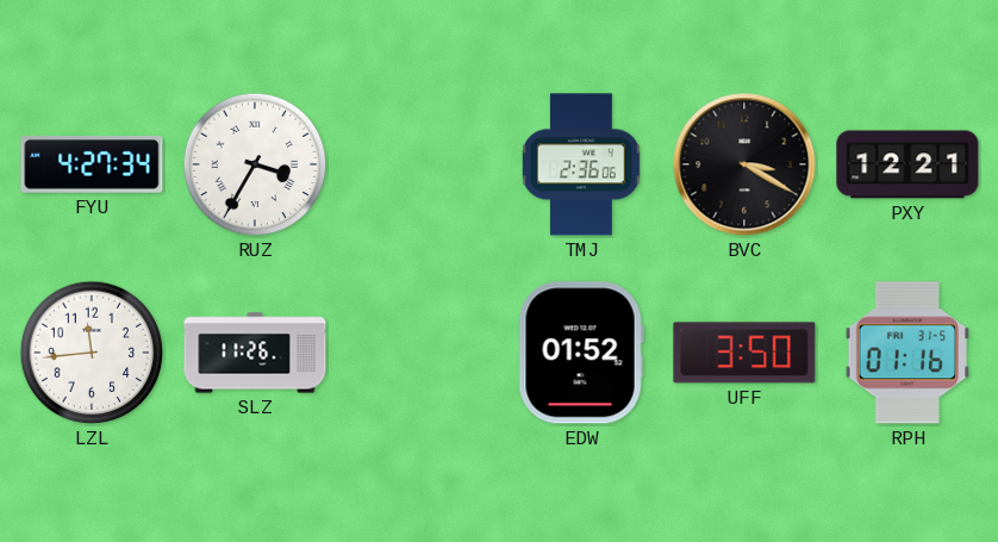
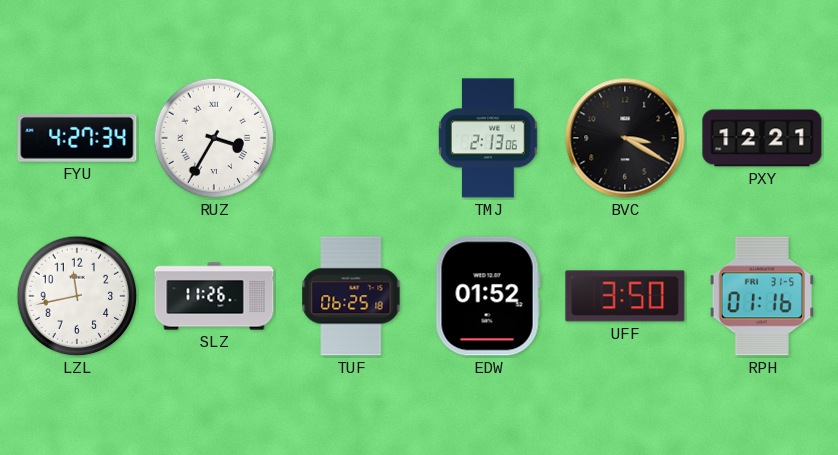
TMJ: 2:36 -> 2:13
LZL: 11:44 -> 11:43
TUF: none -> 06:25
